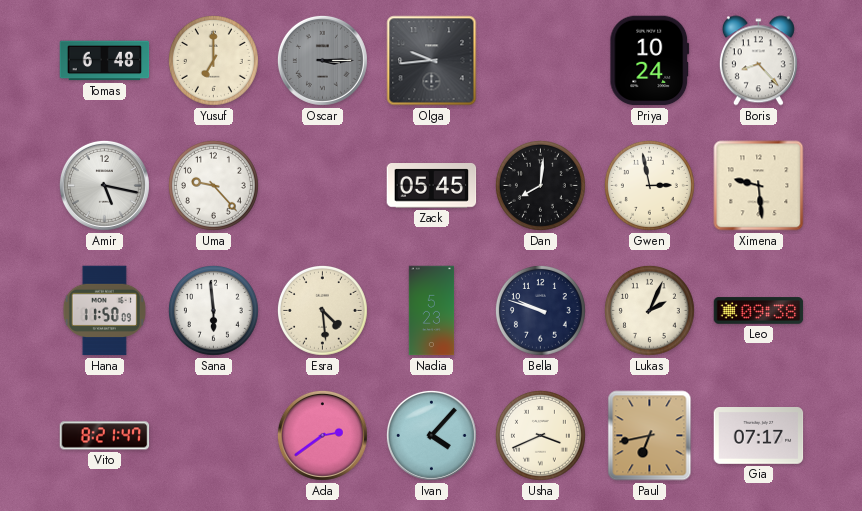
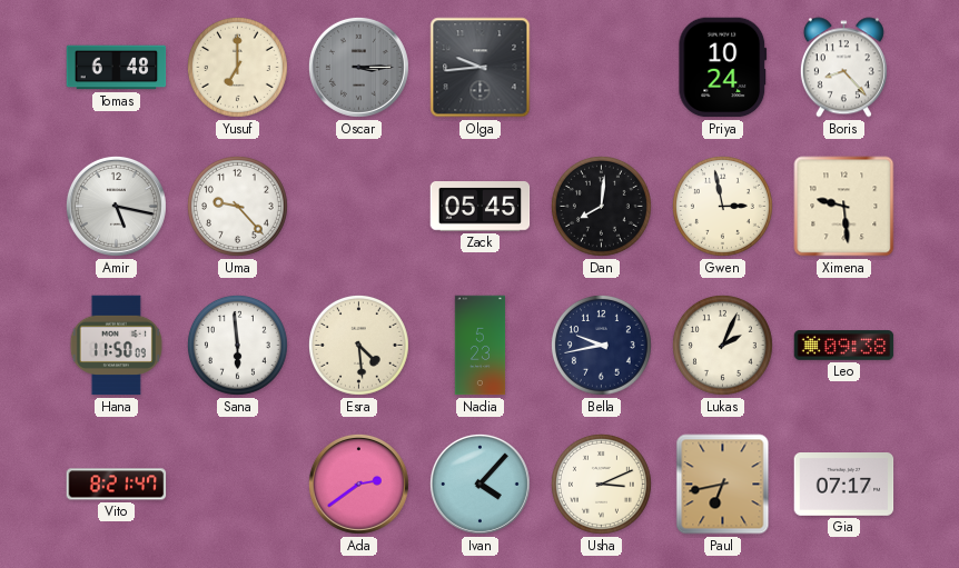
Bella: 9:48 -> 9:43
Usha: 3:41 -> 3:11
